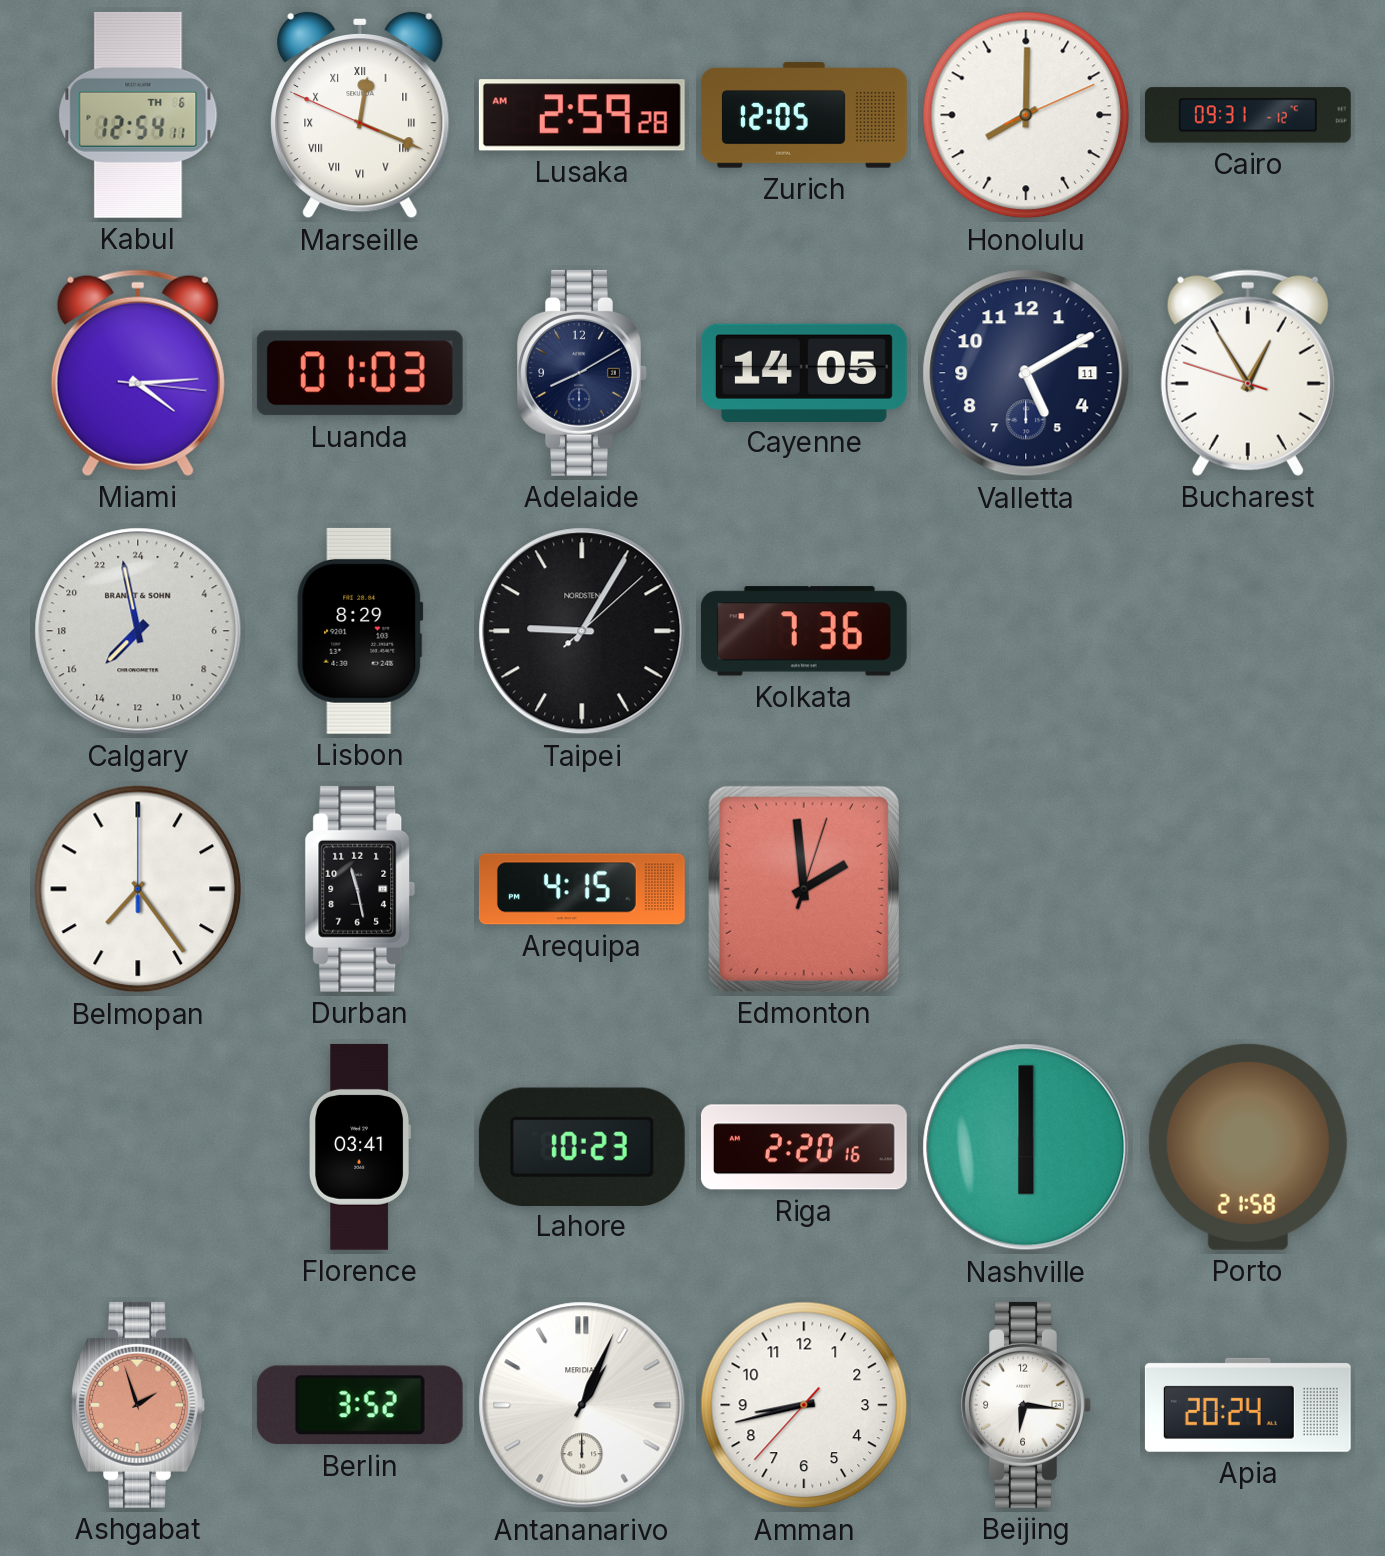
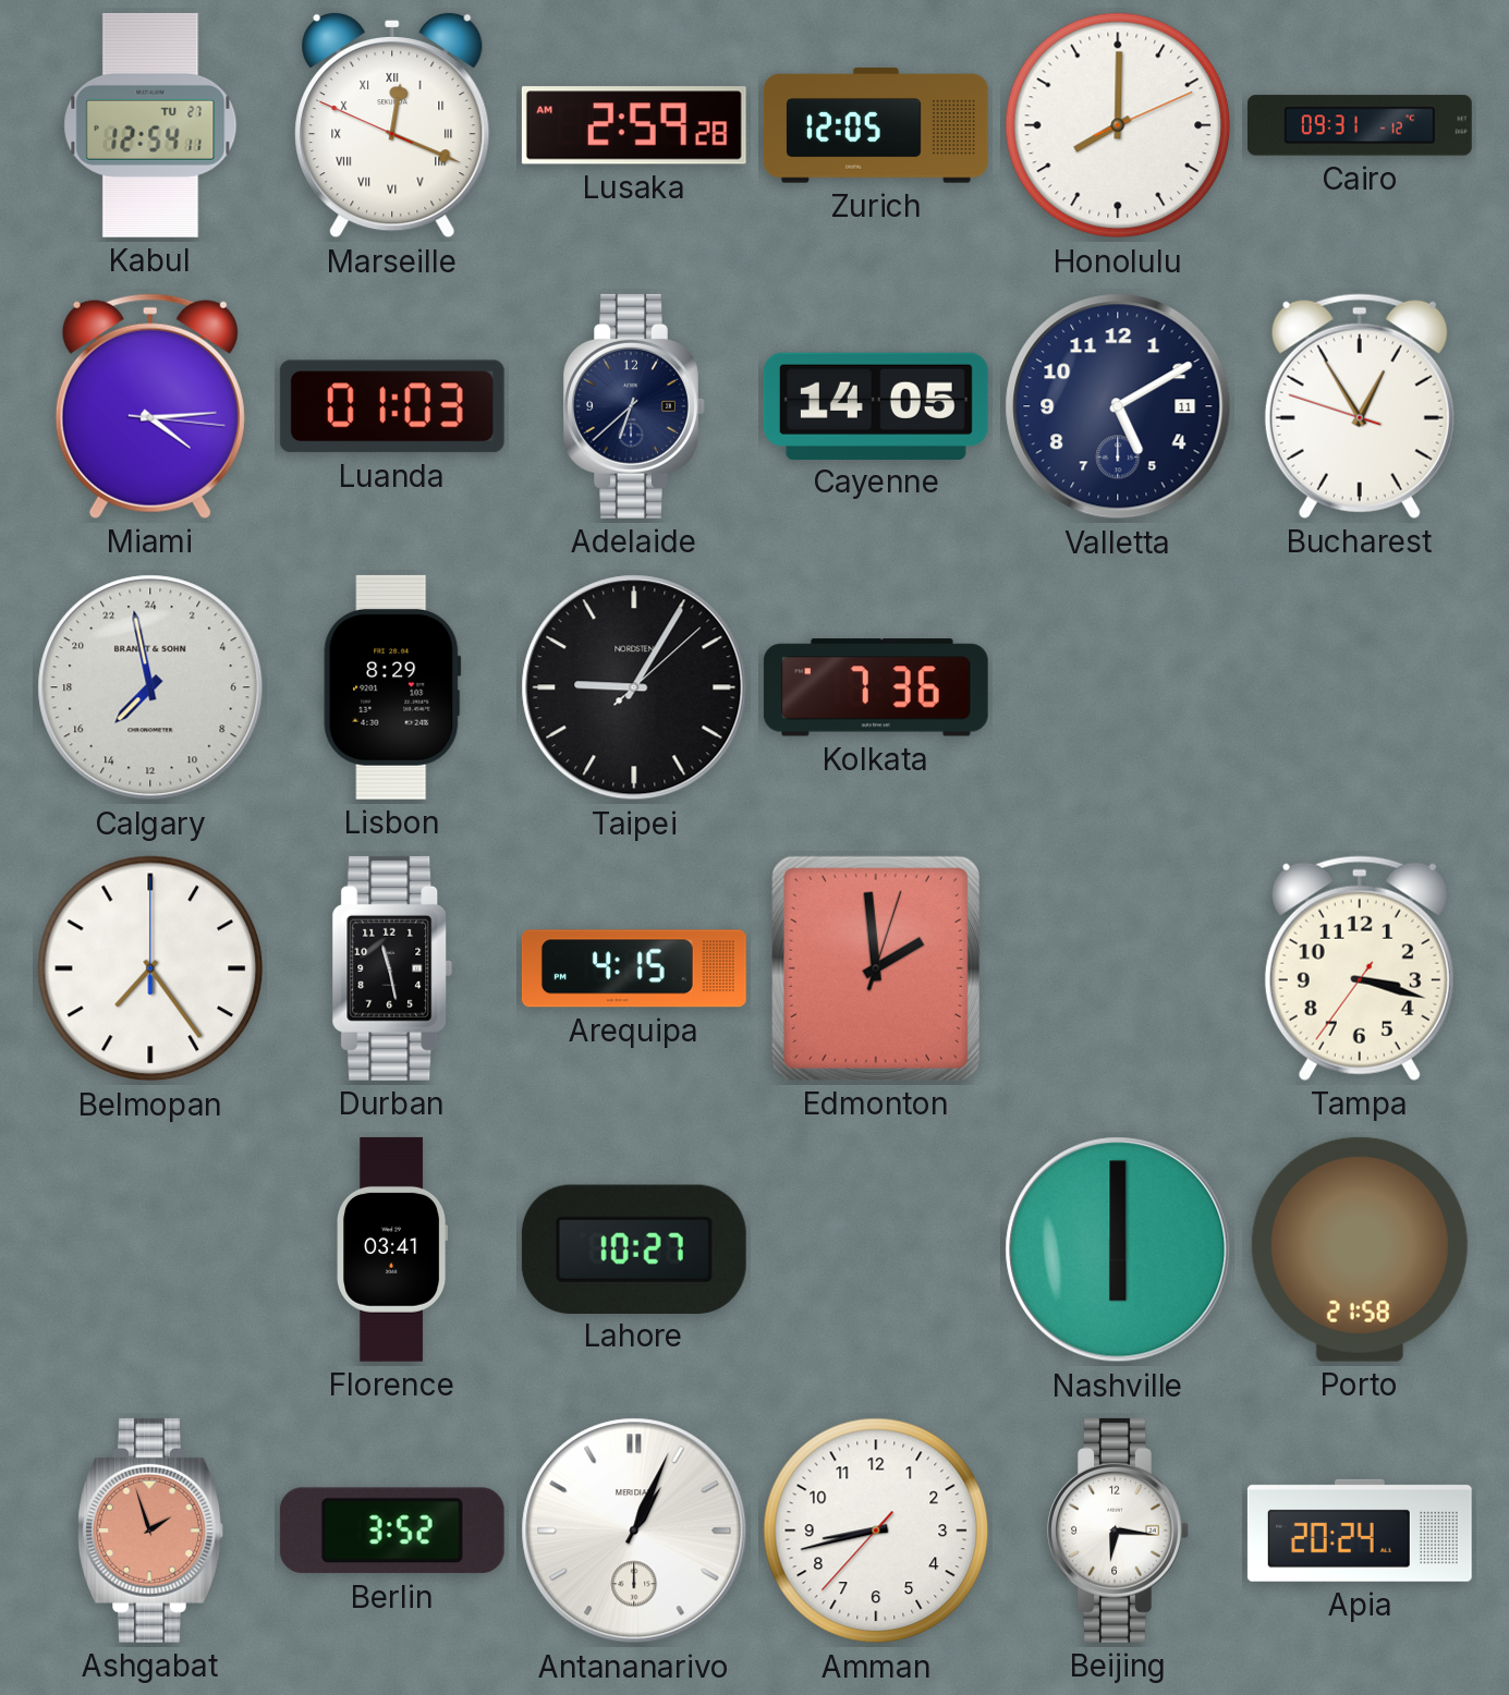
Kabul date: TH 6 -> TU 27
Adelaide: 8:10 -> 6:38
Tampa: none -> 3:17
Lahore: 10:23 -> 10:27
Riga: 2:20 -> none
